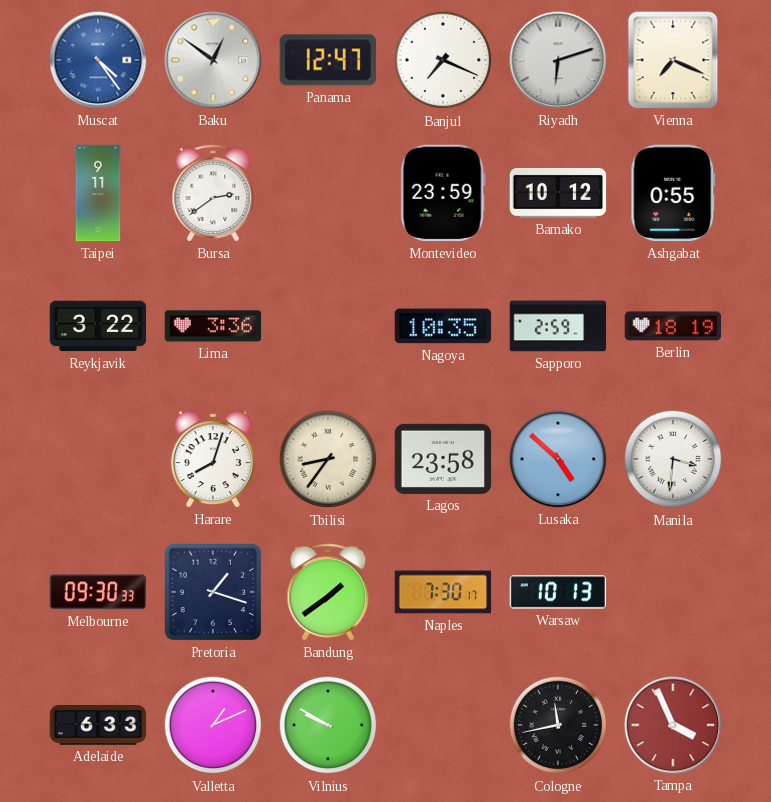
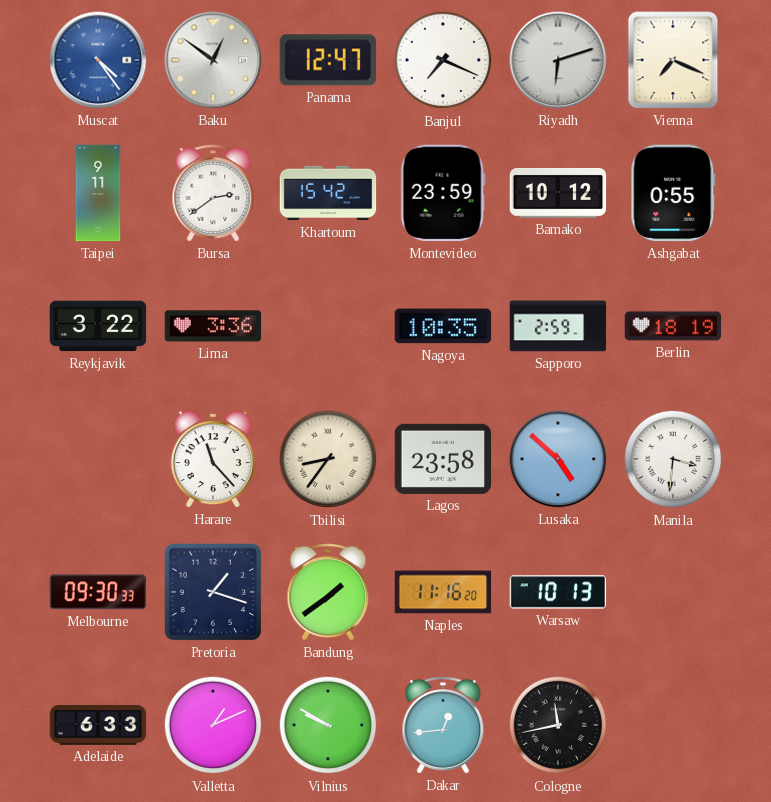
Khartoum: none -> 15:42
Harare: 8:03 -> 11:23
Naples: 7:30 -> 11:16
Dakar: none -> 12:44
Tampa: 3:56 -> none
